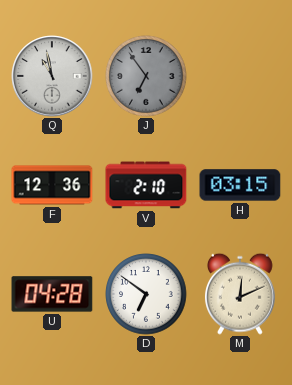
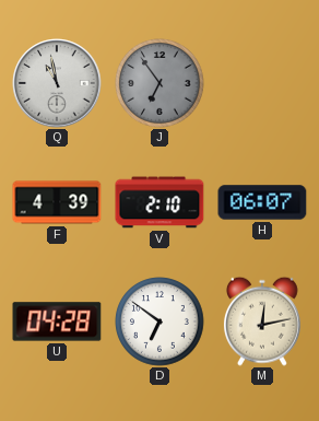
F: 12:36 -> 4:39
H: 03:15 -> 06:07
M: 12:11 -> 12:13
